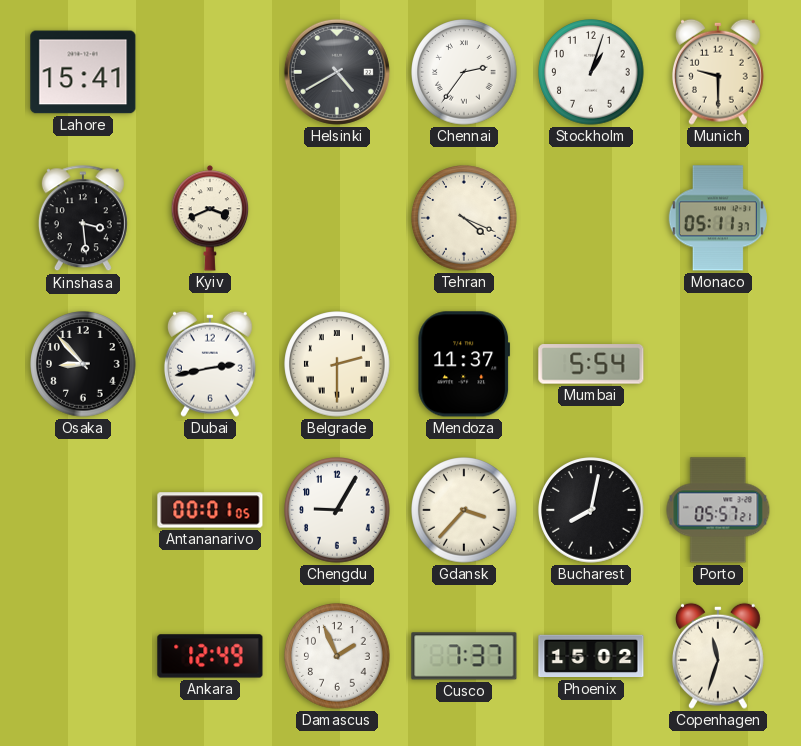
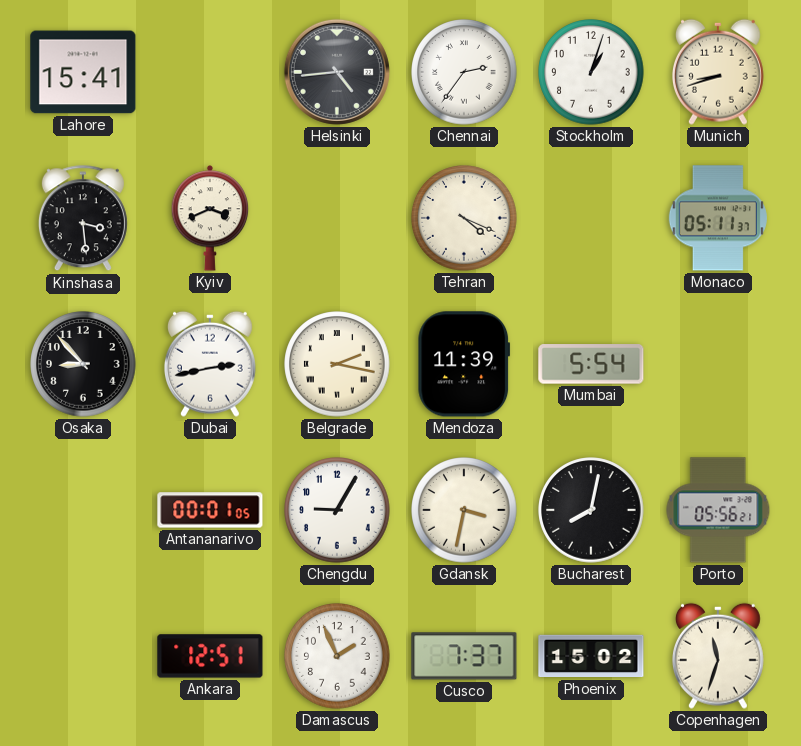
Helsinki: 4:40 -> 4:44
Munich: 9:30 -> 8:42
Belgrade: 2:30 -> 2:17
Mendoza: 11:37 -> 11:39
Gdansk: 3:37 -> 3:32
Porto: 05:57 -> 05:56
Ankara: 12:49 -> 12:51
